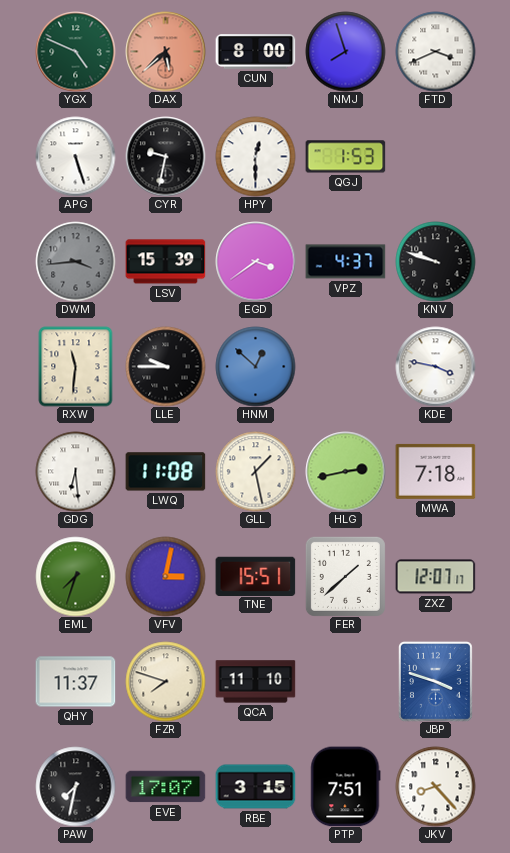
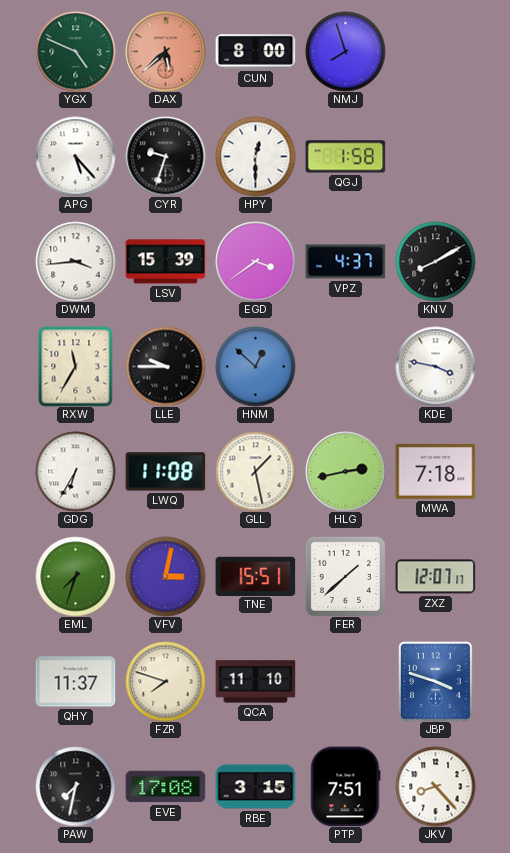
FTD: 3:41 -> none
APG: 5:27 -> 5:23
CYR: 9:32 -> 9:33
QGJ: 1:53 -> 1:58
DWM dial: grey -> white
KNV: 9:48 -> 8:10
RXW: 11:31 -> 11:35
GDG: 6:29 -> 6:35
EVE: 17:07 -> 17:08
